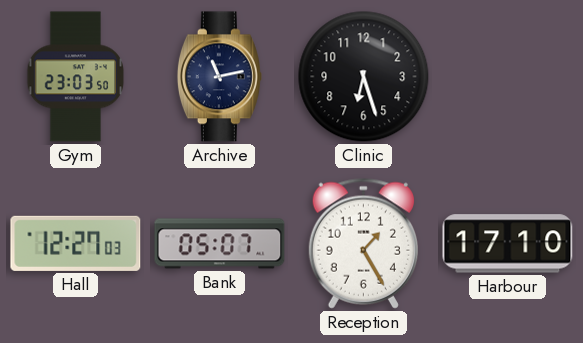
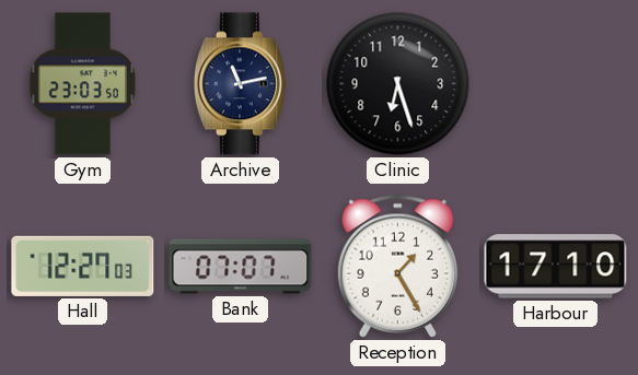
Bank: 05:07 -> 07:07
